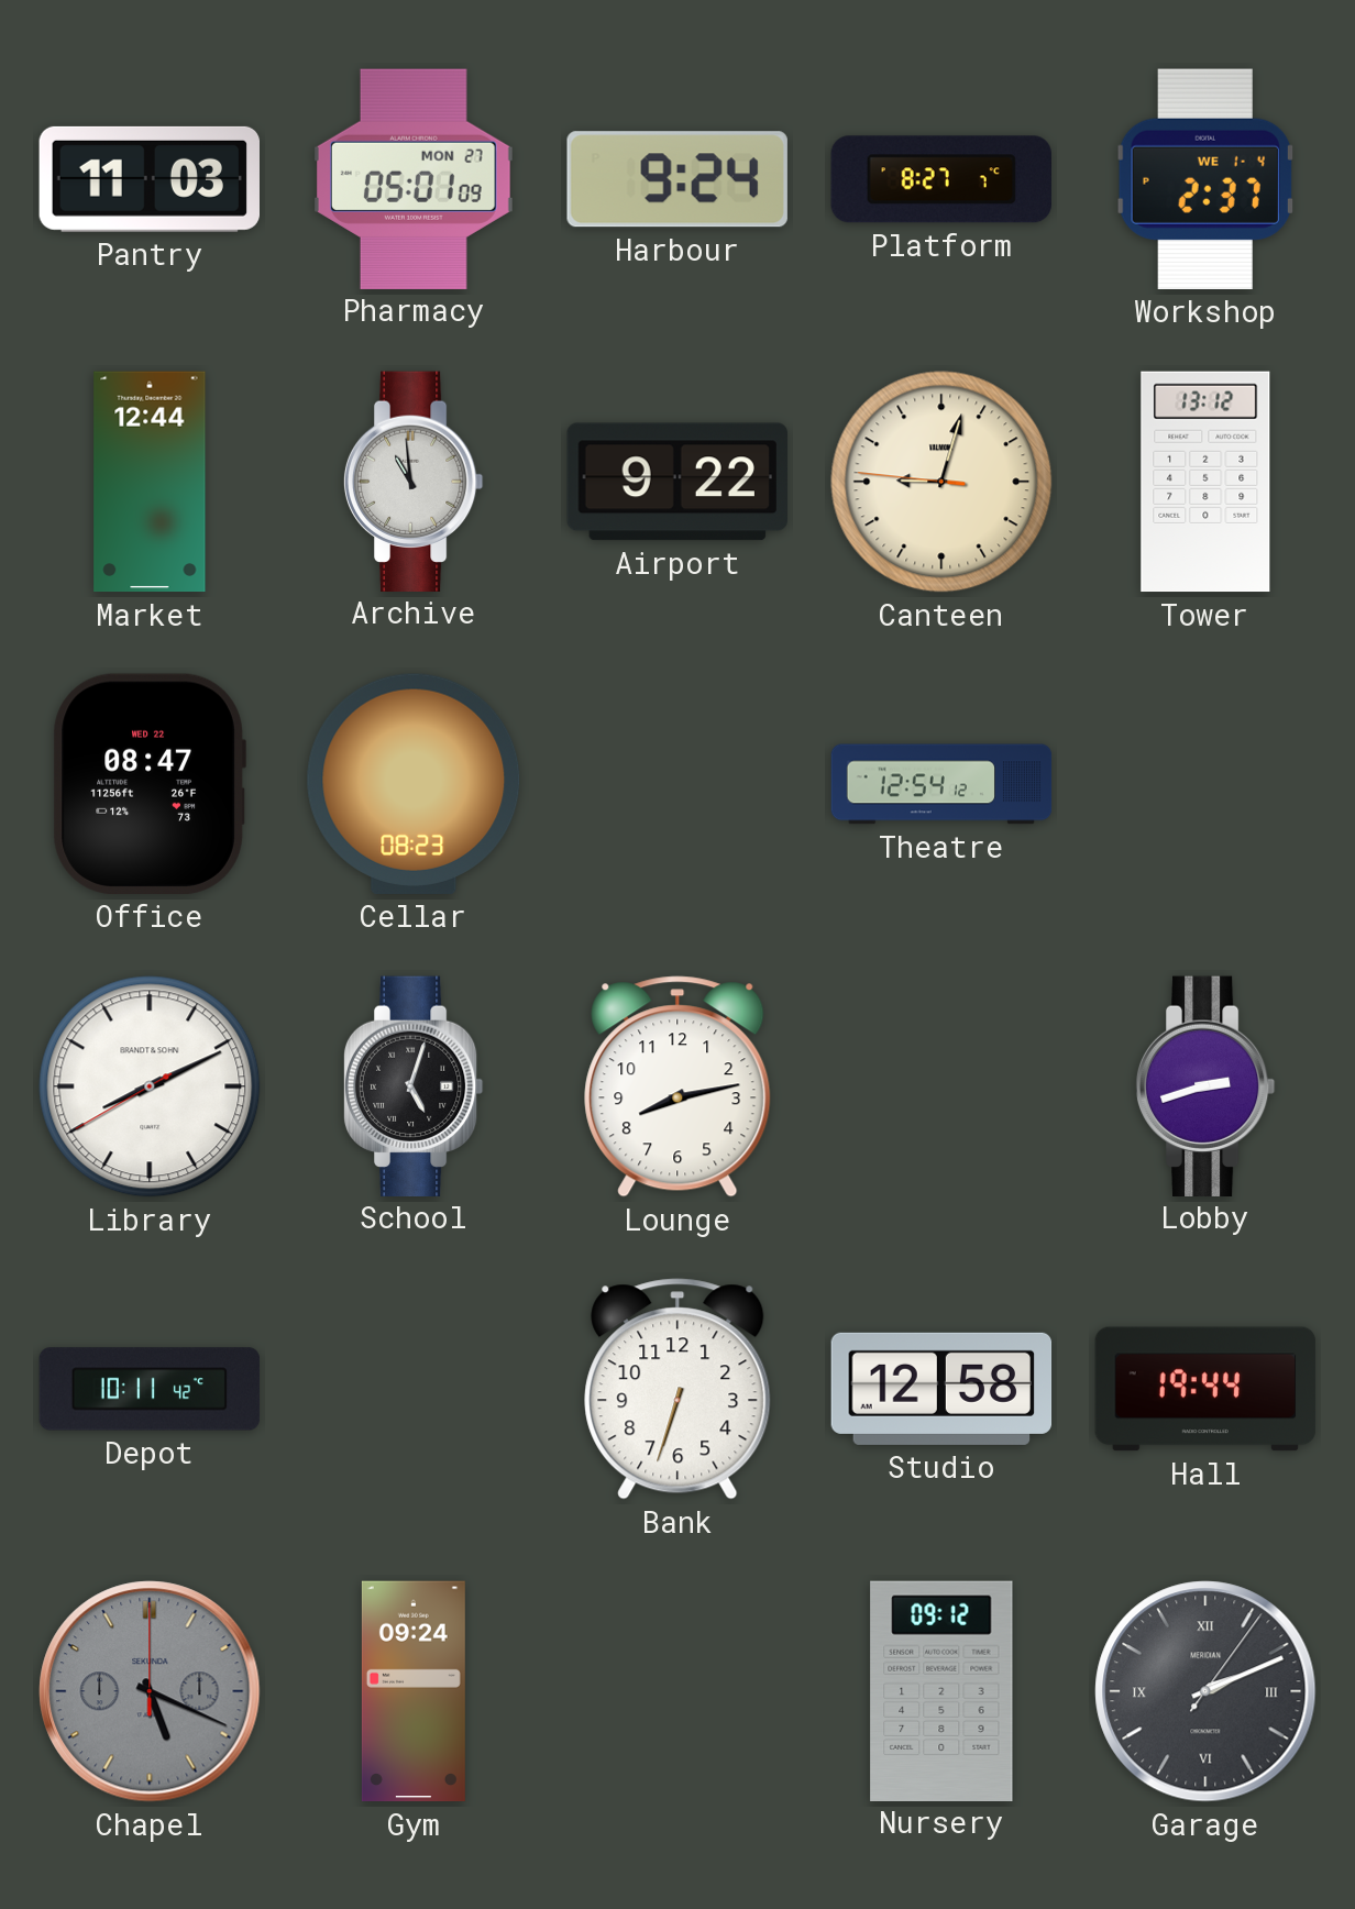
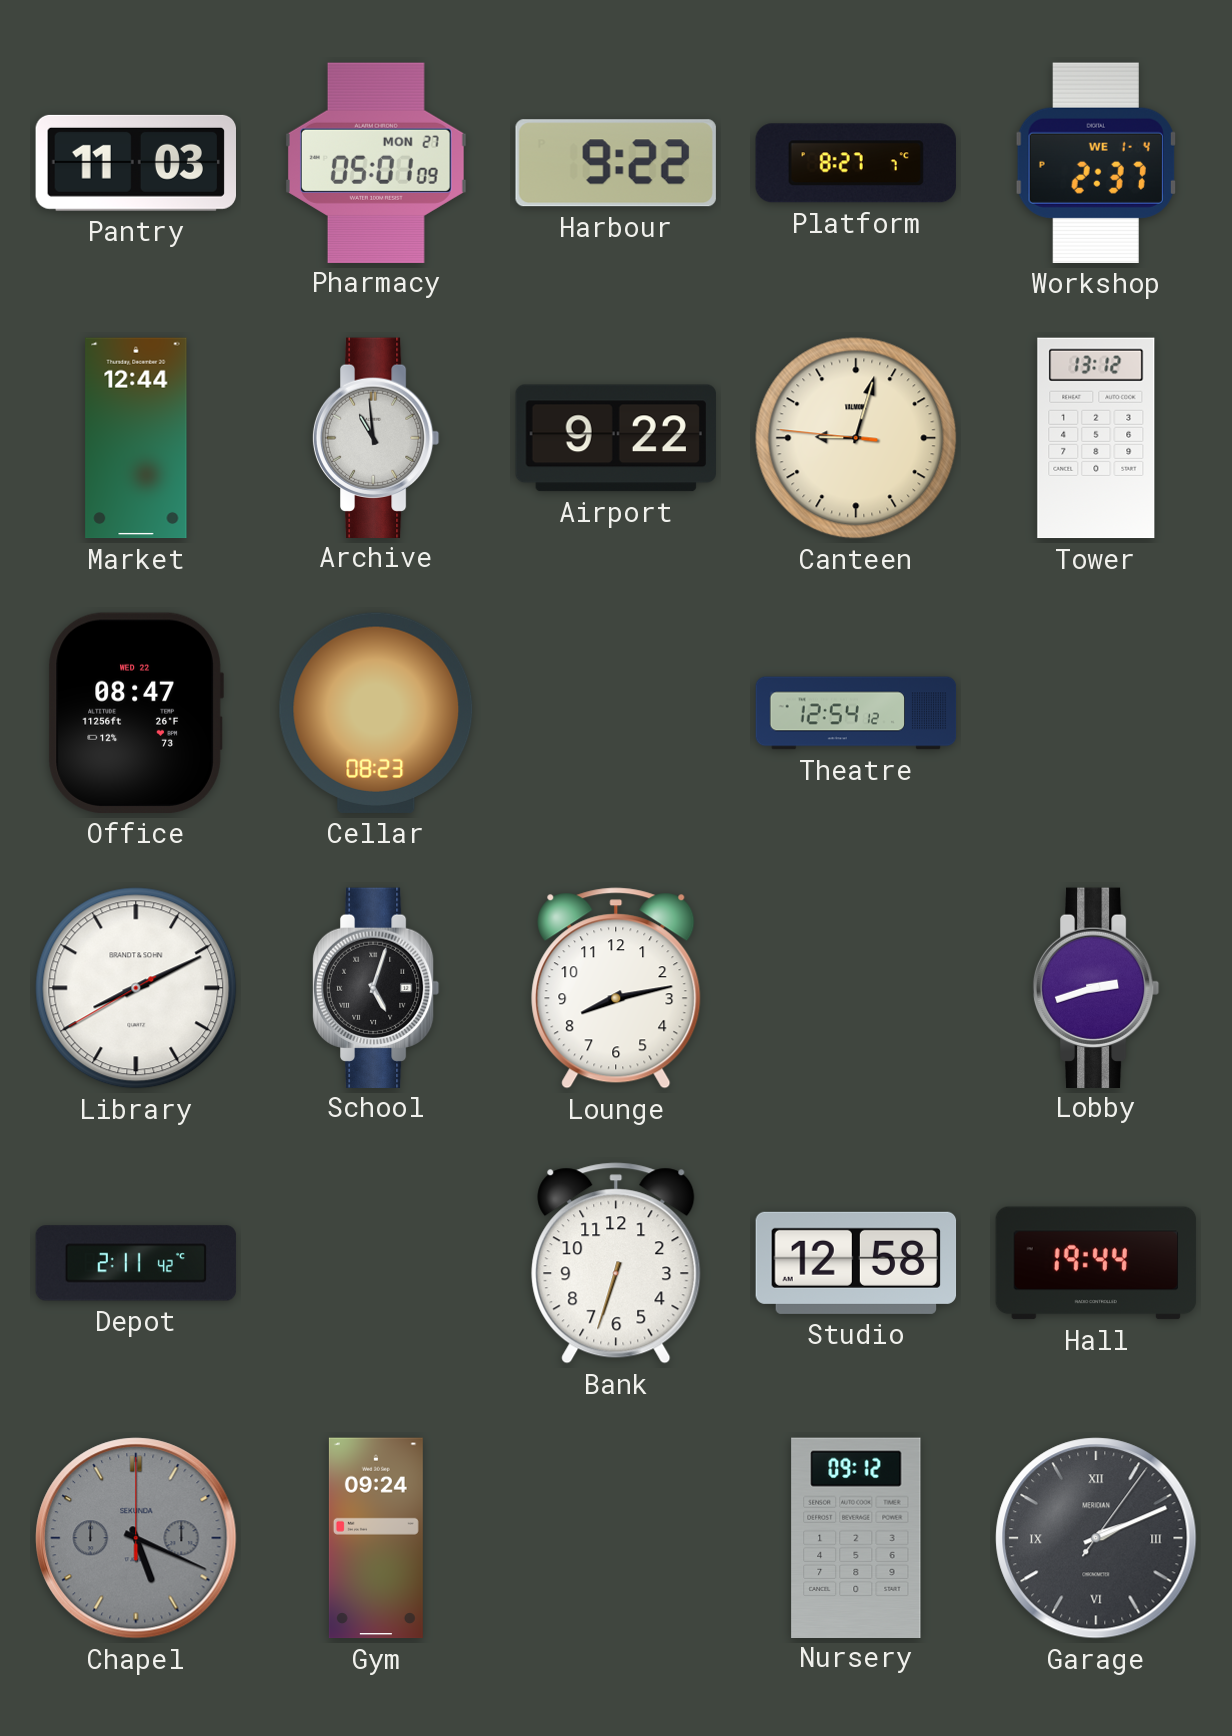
Harbour: 9:24 -> 9:22
Depot: 10:11 -> 2:11
